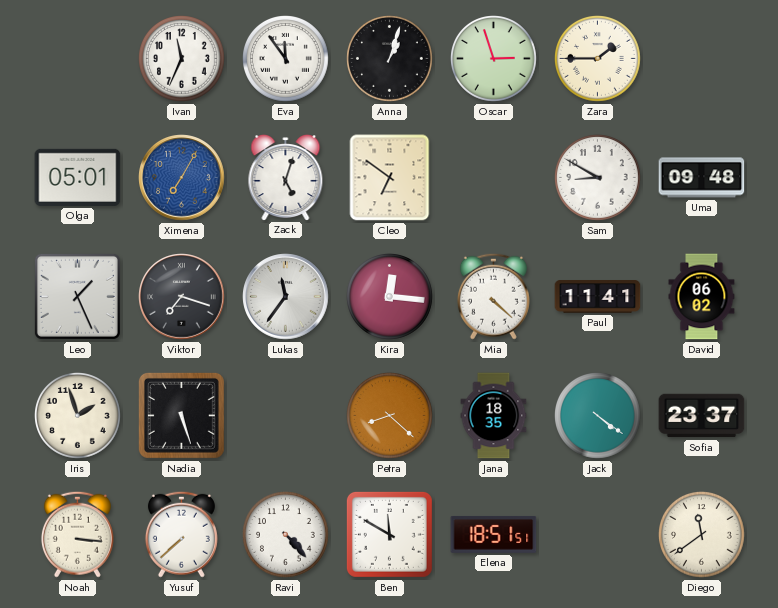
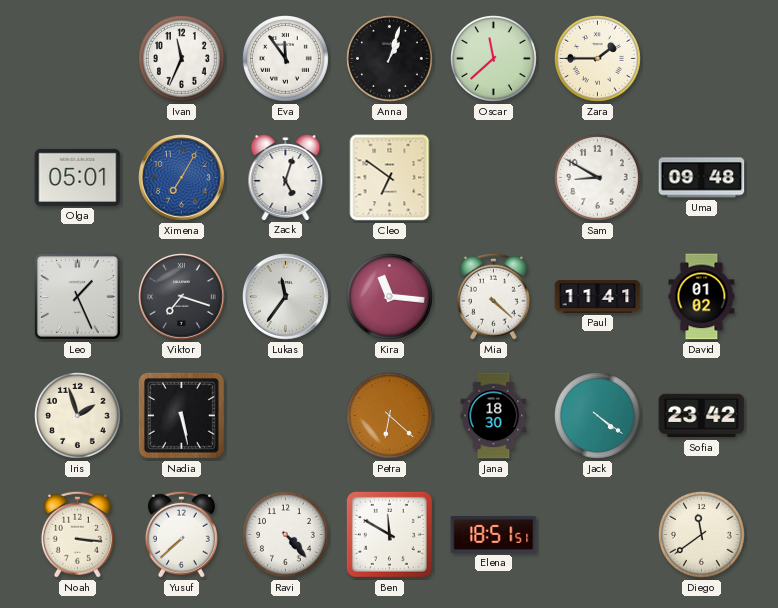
Oscar: 2:57 -> 11:38
Kira: 12:16 -> 11:16
David: 06:02 -> 01:02
Nadia: 5:27 -> 5:28
Petra: 8:22 -> 6:22
Jana: 18:35 -> 18:30
Sofia: 23:37 -> 23:42
